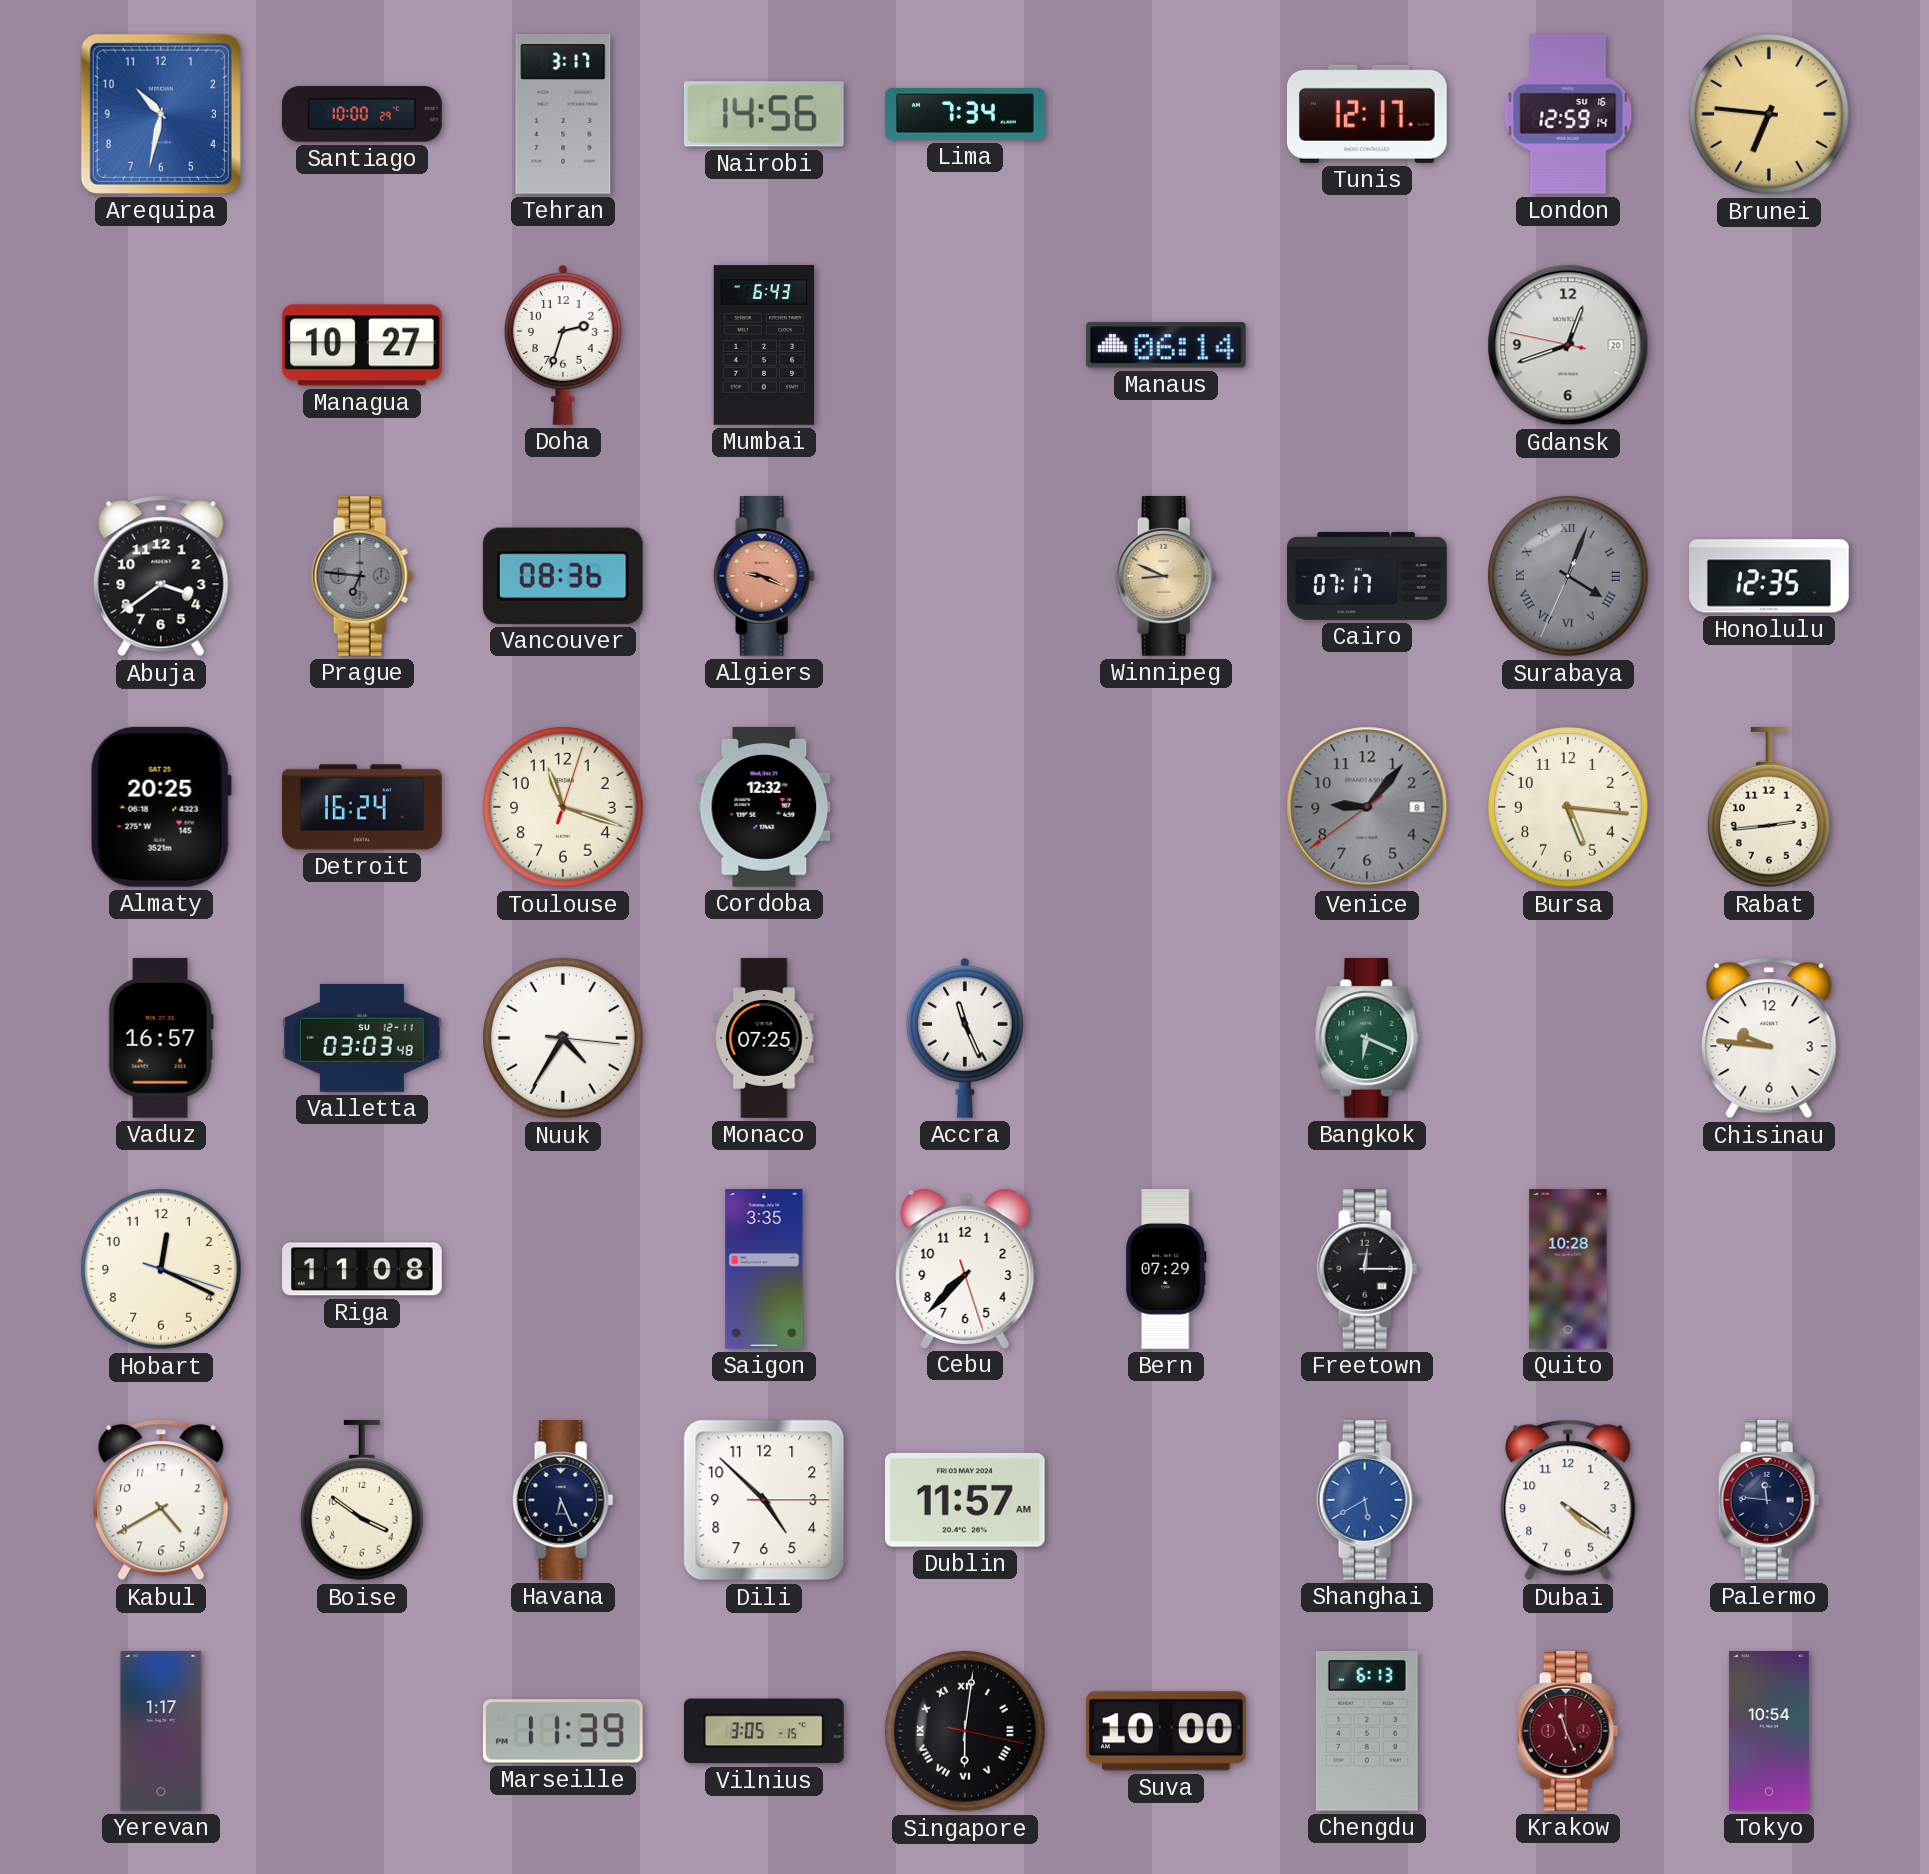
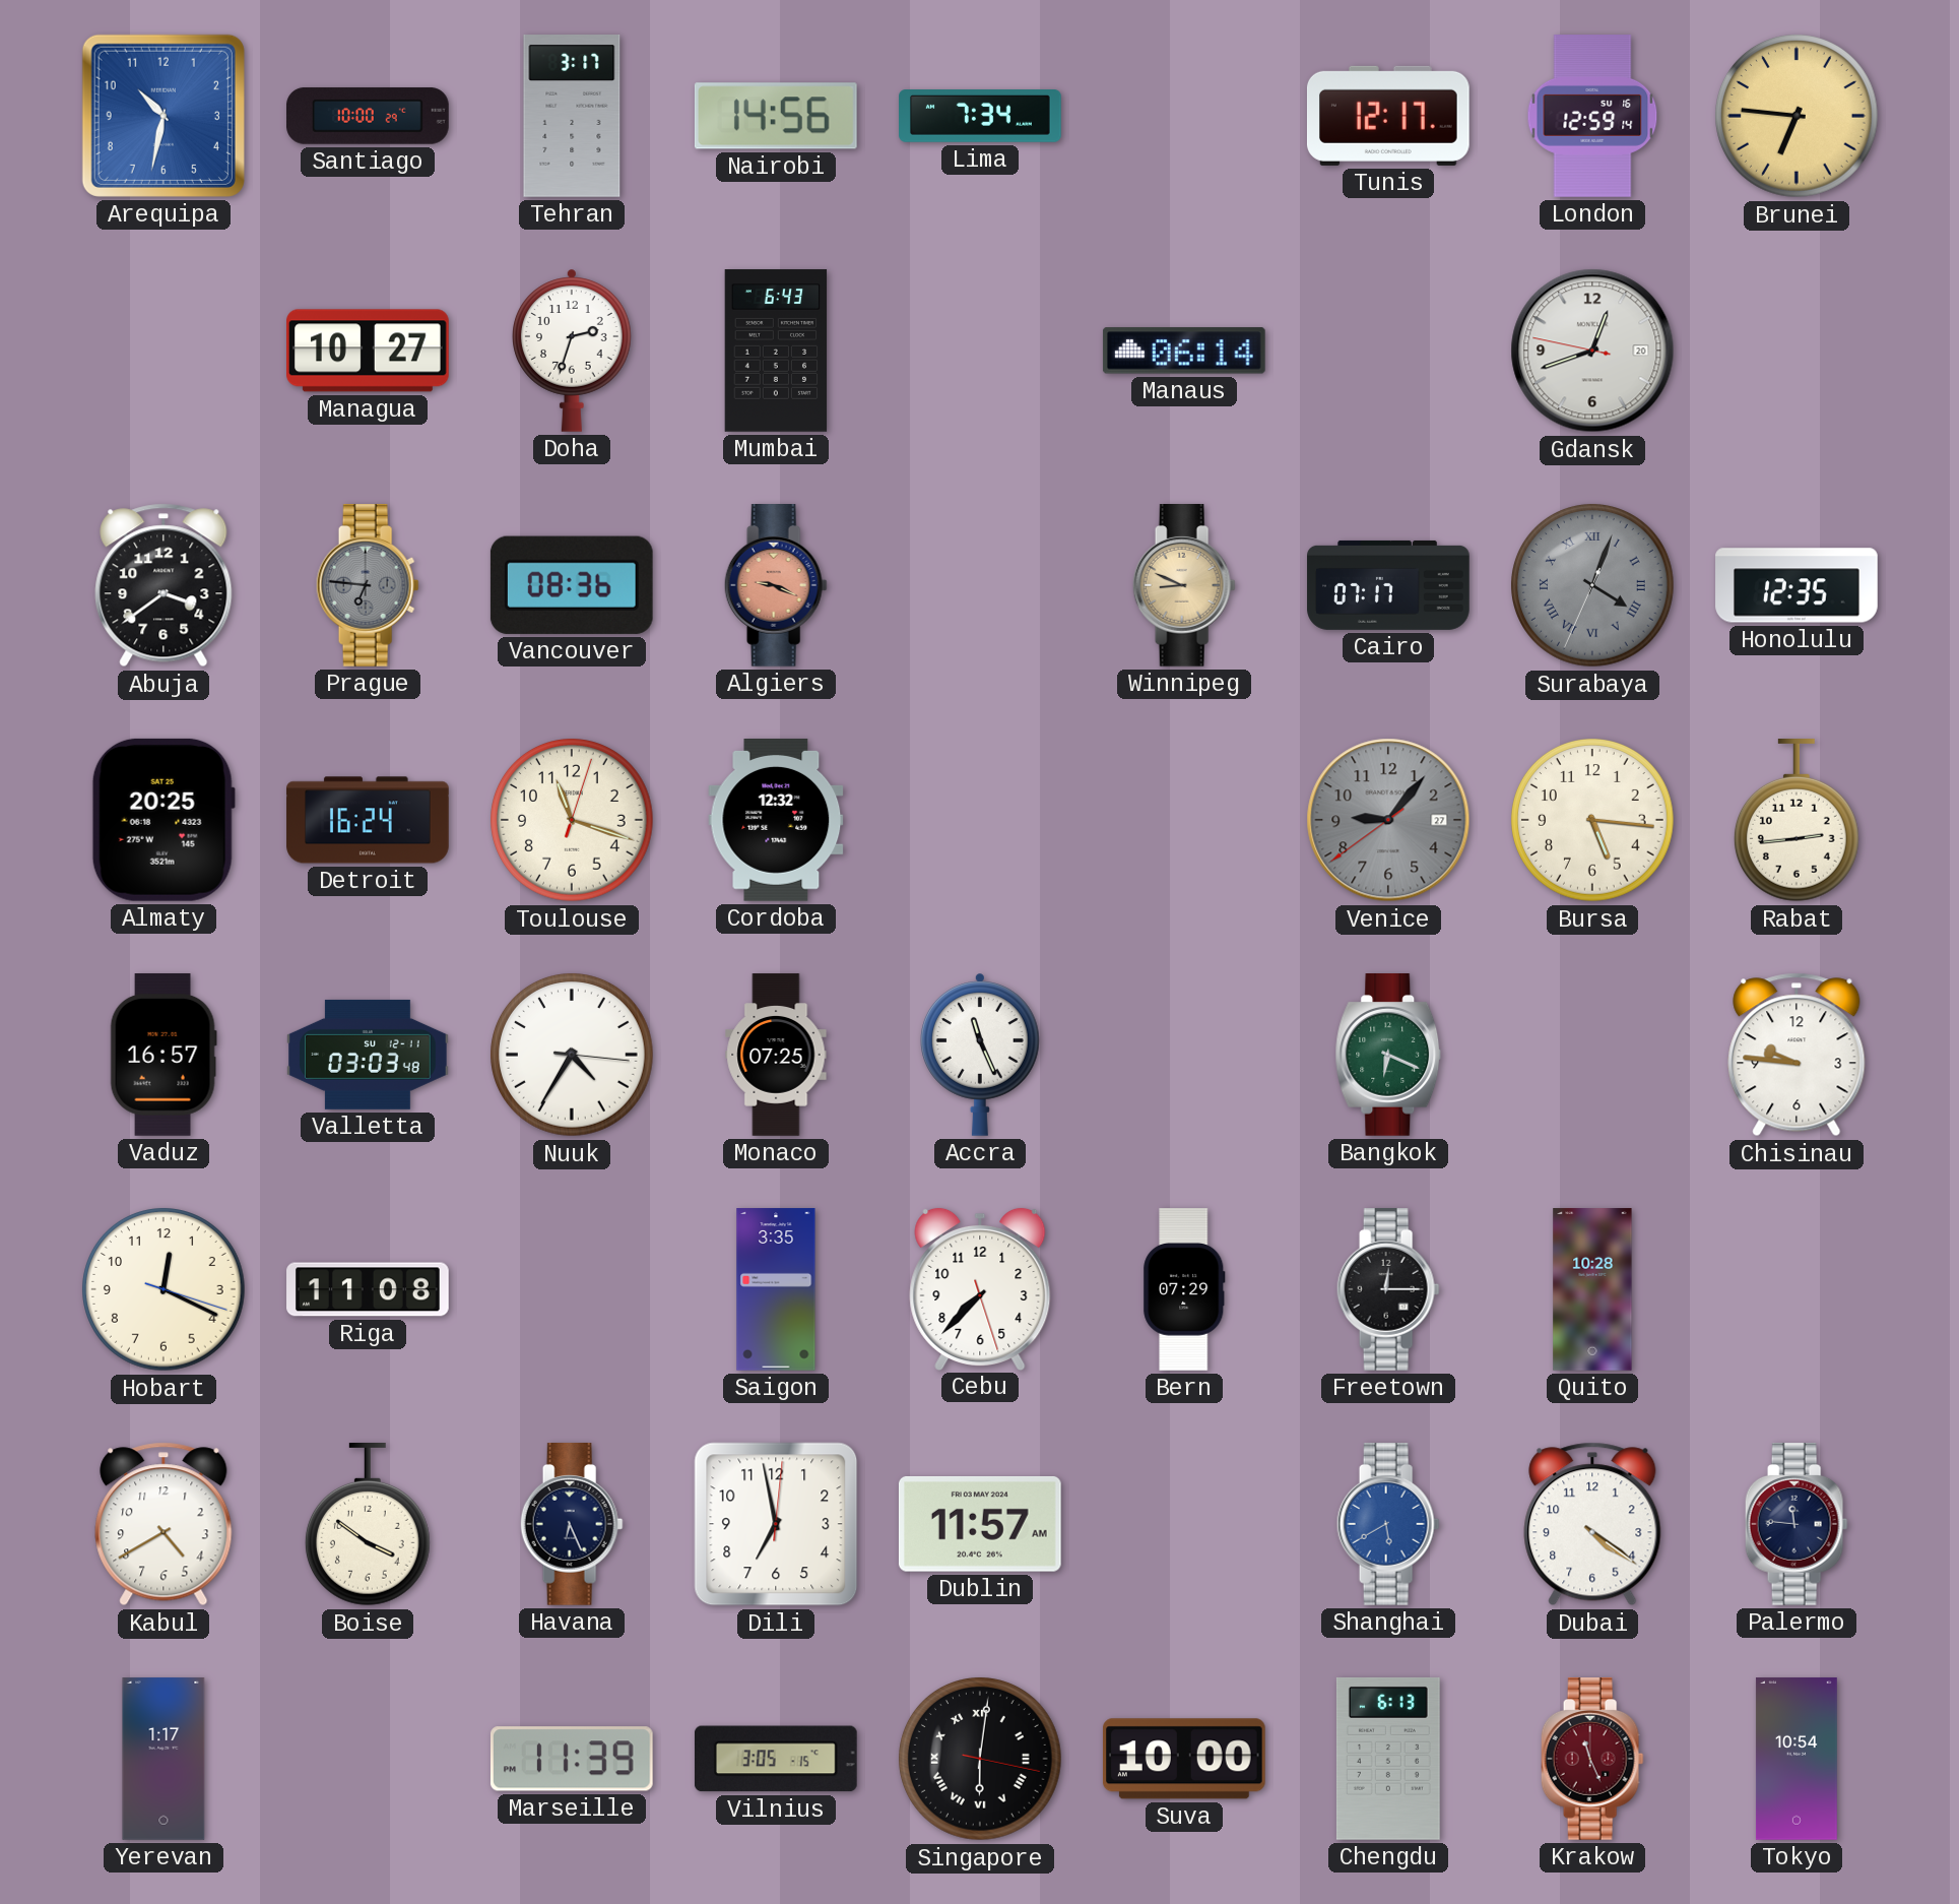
Venice date: 8 -> 27
Dili: 4:52 -> 6:58
